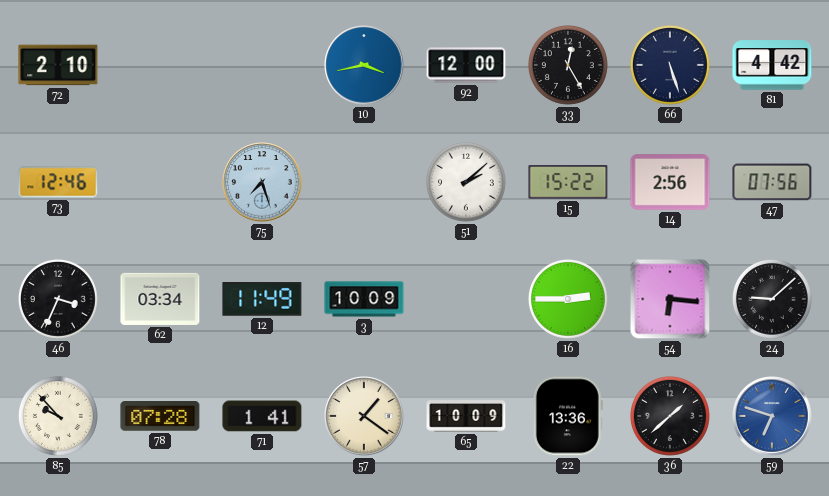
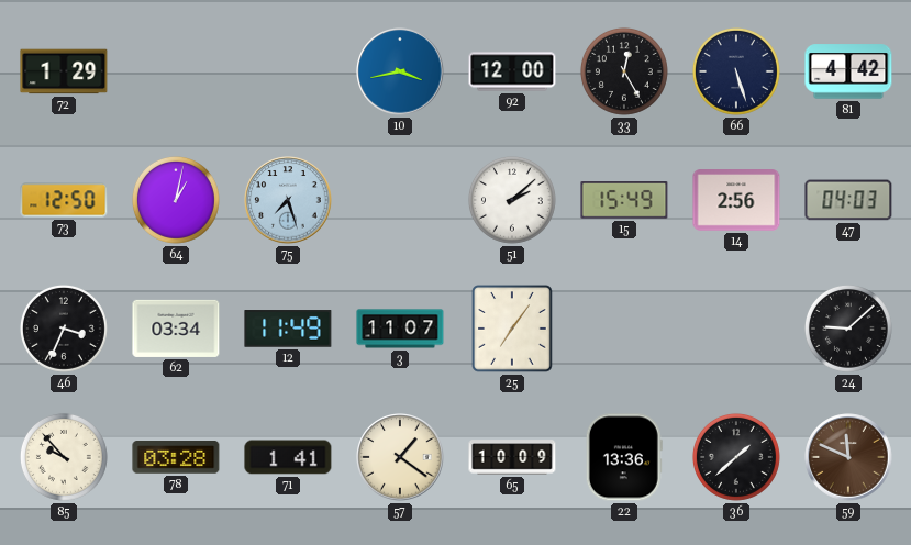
72: 2:10 -> 1:29
73: 12:46 -> 12:50
64: none -> 1:02
15: 15:22 -> 15:49
47: 07:56 -> 04:03
3: 10:09 -> 11:07
25: none -> 7:06
16: 2:45 -> none
54: 6:16 -> none
78: 07:28 -> 03:28
59: 6:48 -> 11:49
59 dial: blue -> brown
